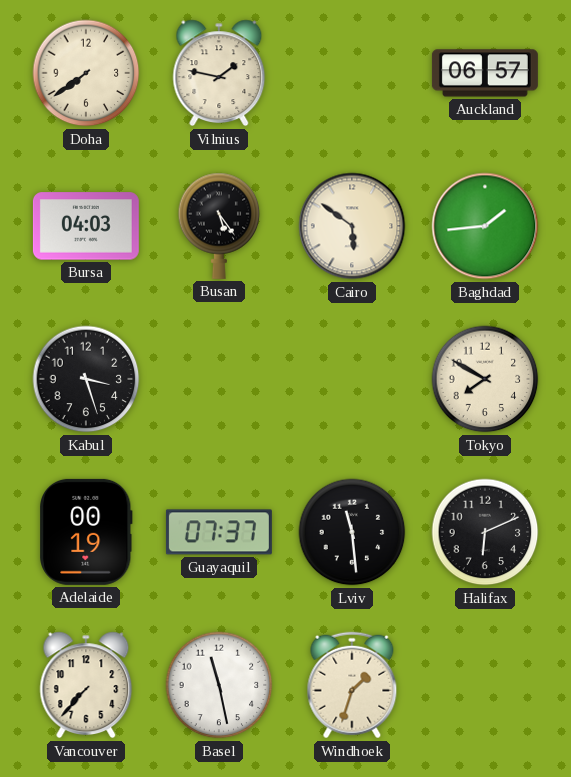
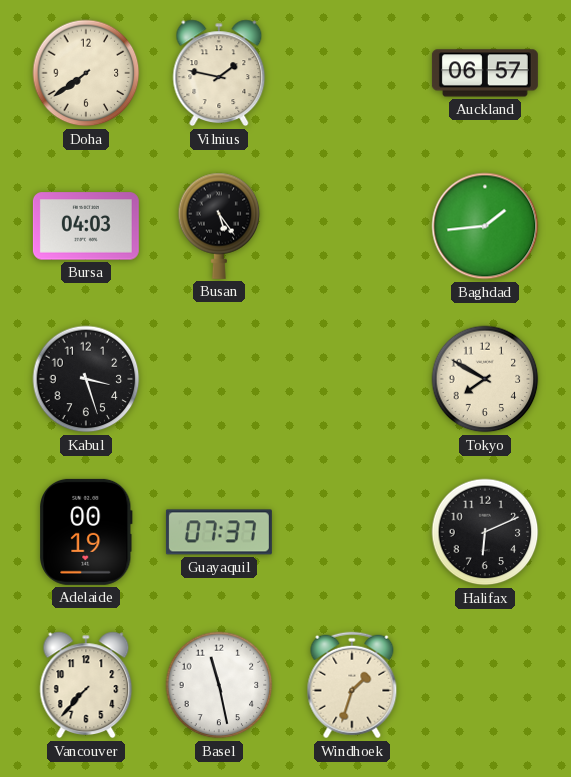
Cairo: 5:51 -> none
Lviv: 11:29 -> none
